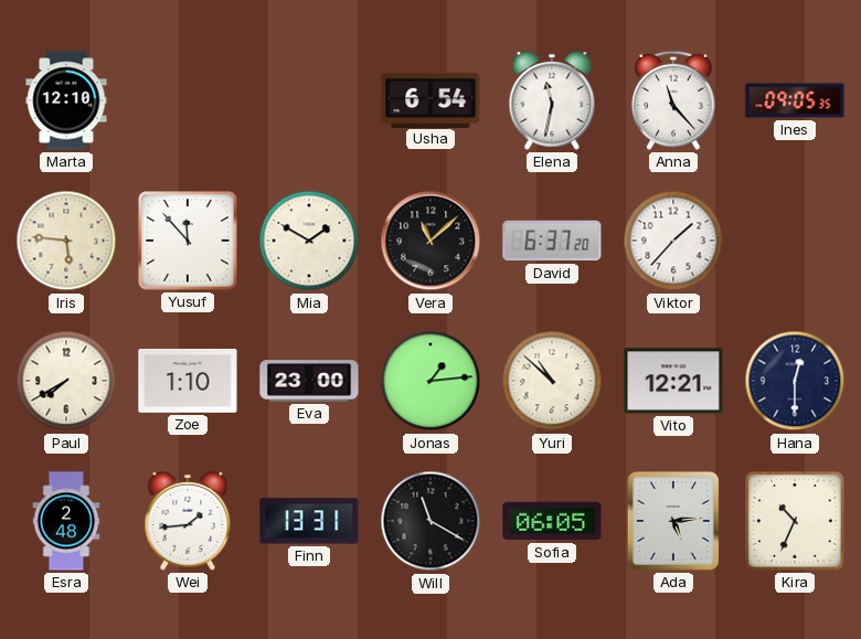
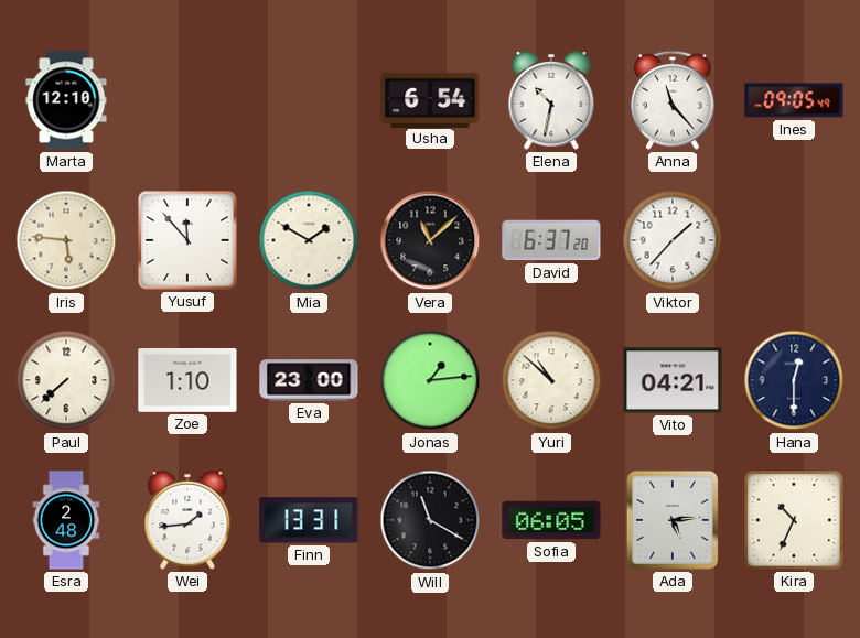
Elena: 11:32 -> 10:32
Ines: 09:05:35 -> 09:05:49
Paul: 7:40 -> 7:38
Vito: 12:21 -> 04:21
